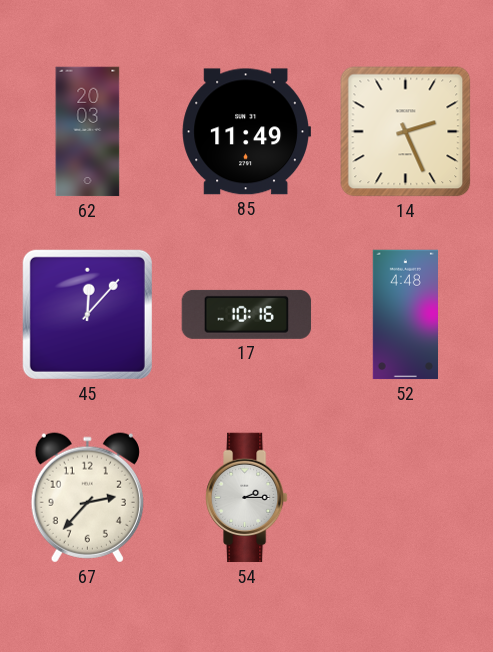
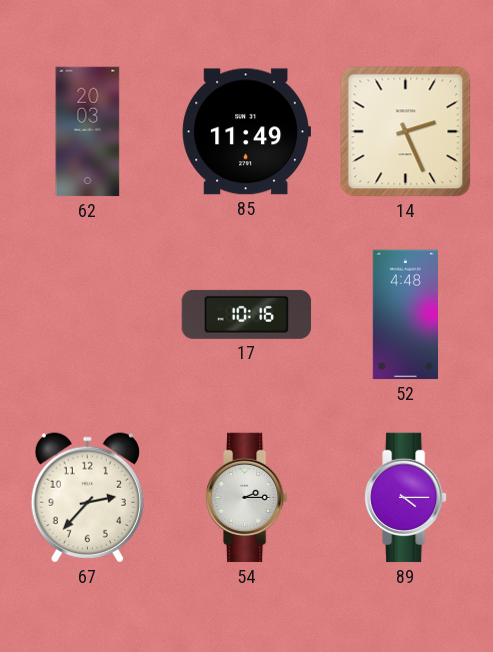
45: 12:07 -> none
89: none -> 4:15
